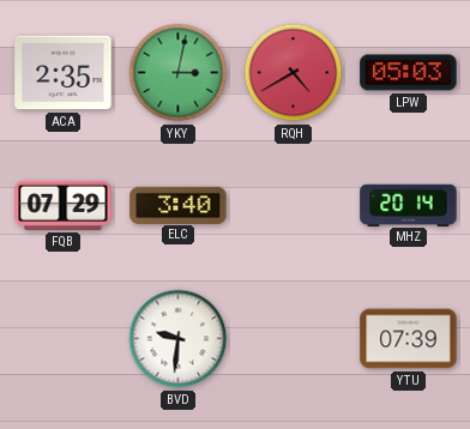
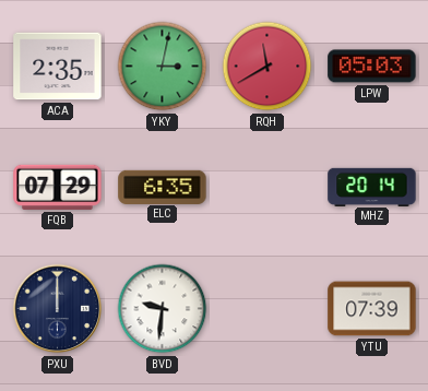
RQH: 4:40 -> 11:40
ELC: 3:40 -> 6:35
PXU: none -> 12:00
